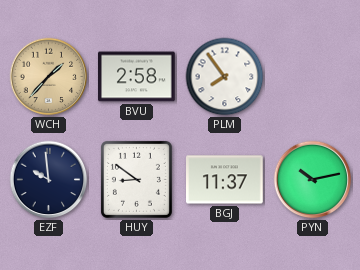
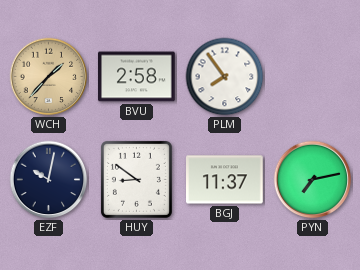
EZF: 9:59 -> 10:02
PYN: 10:13 -> 7:13
